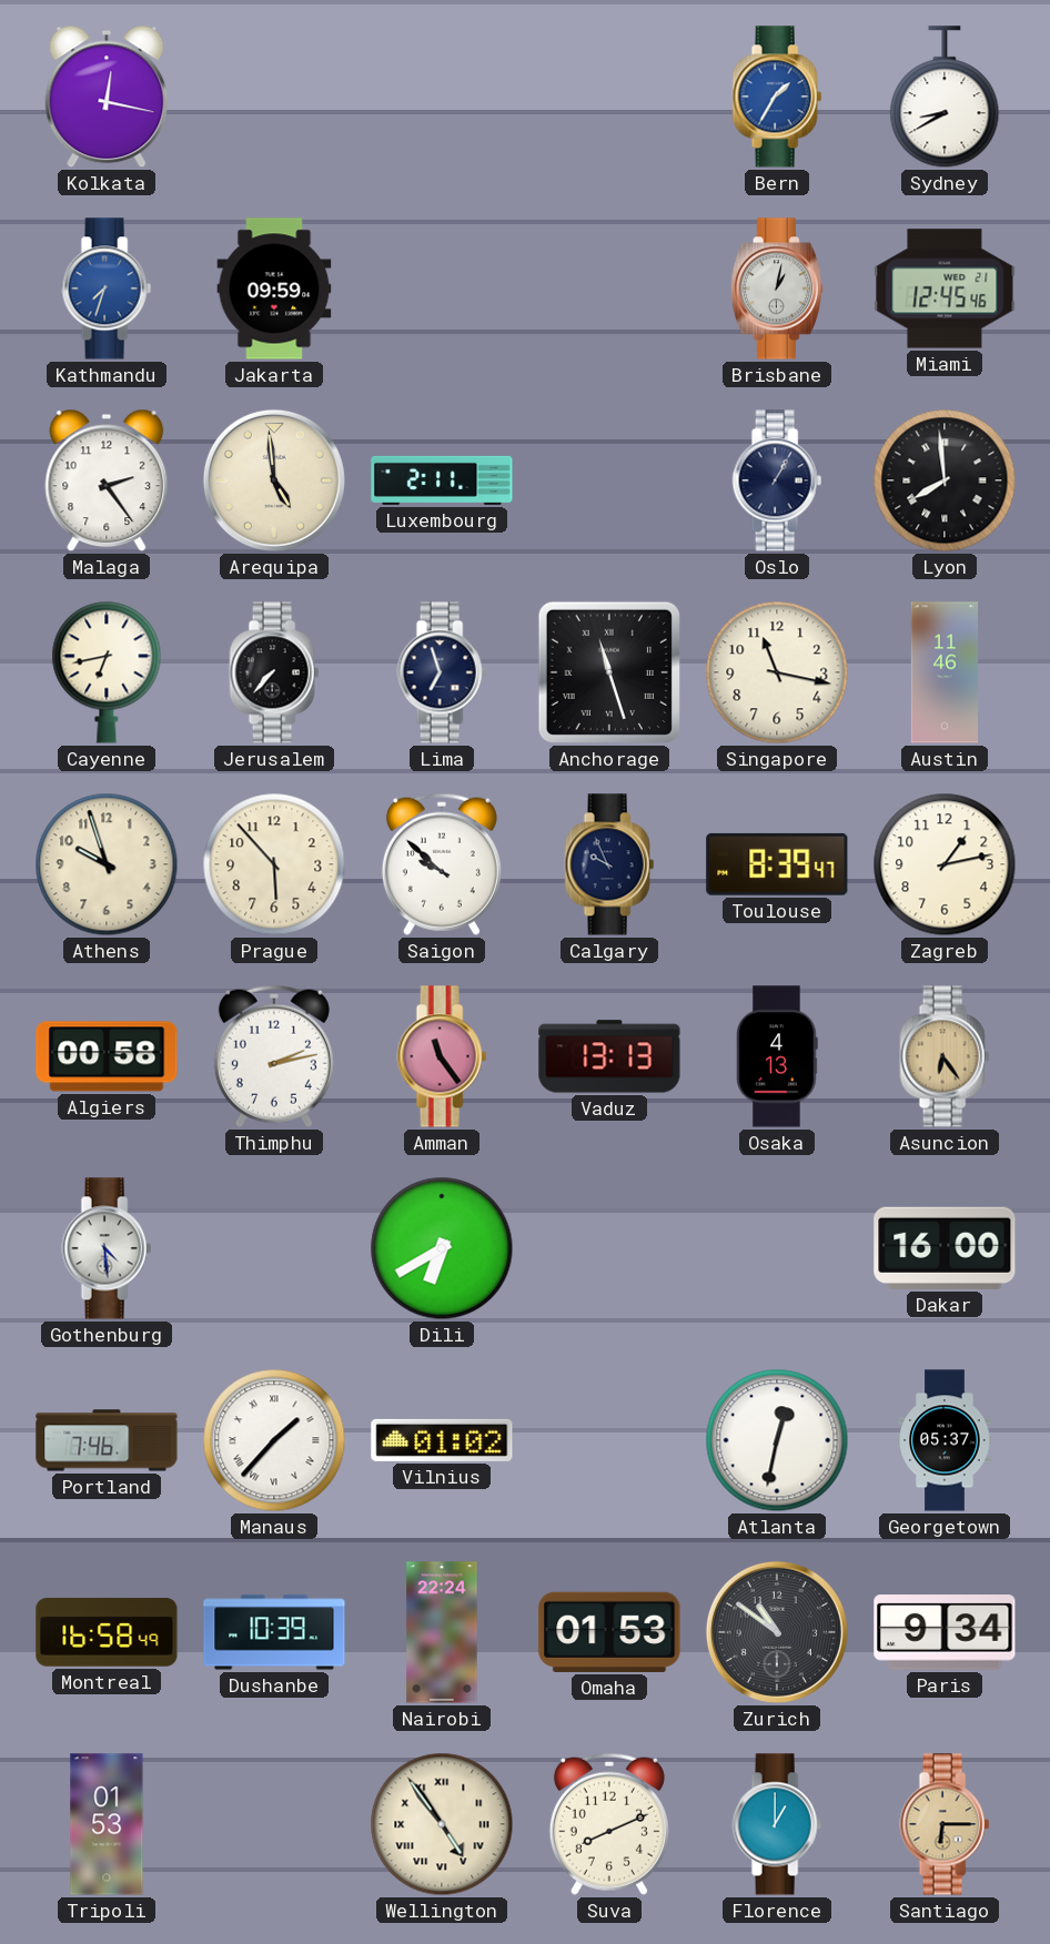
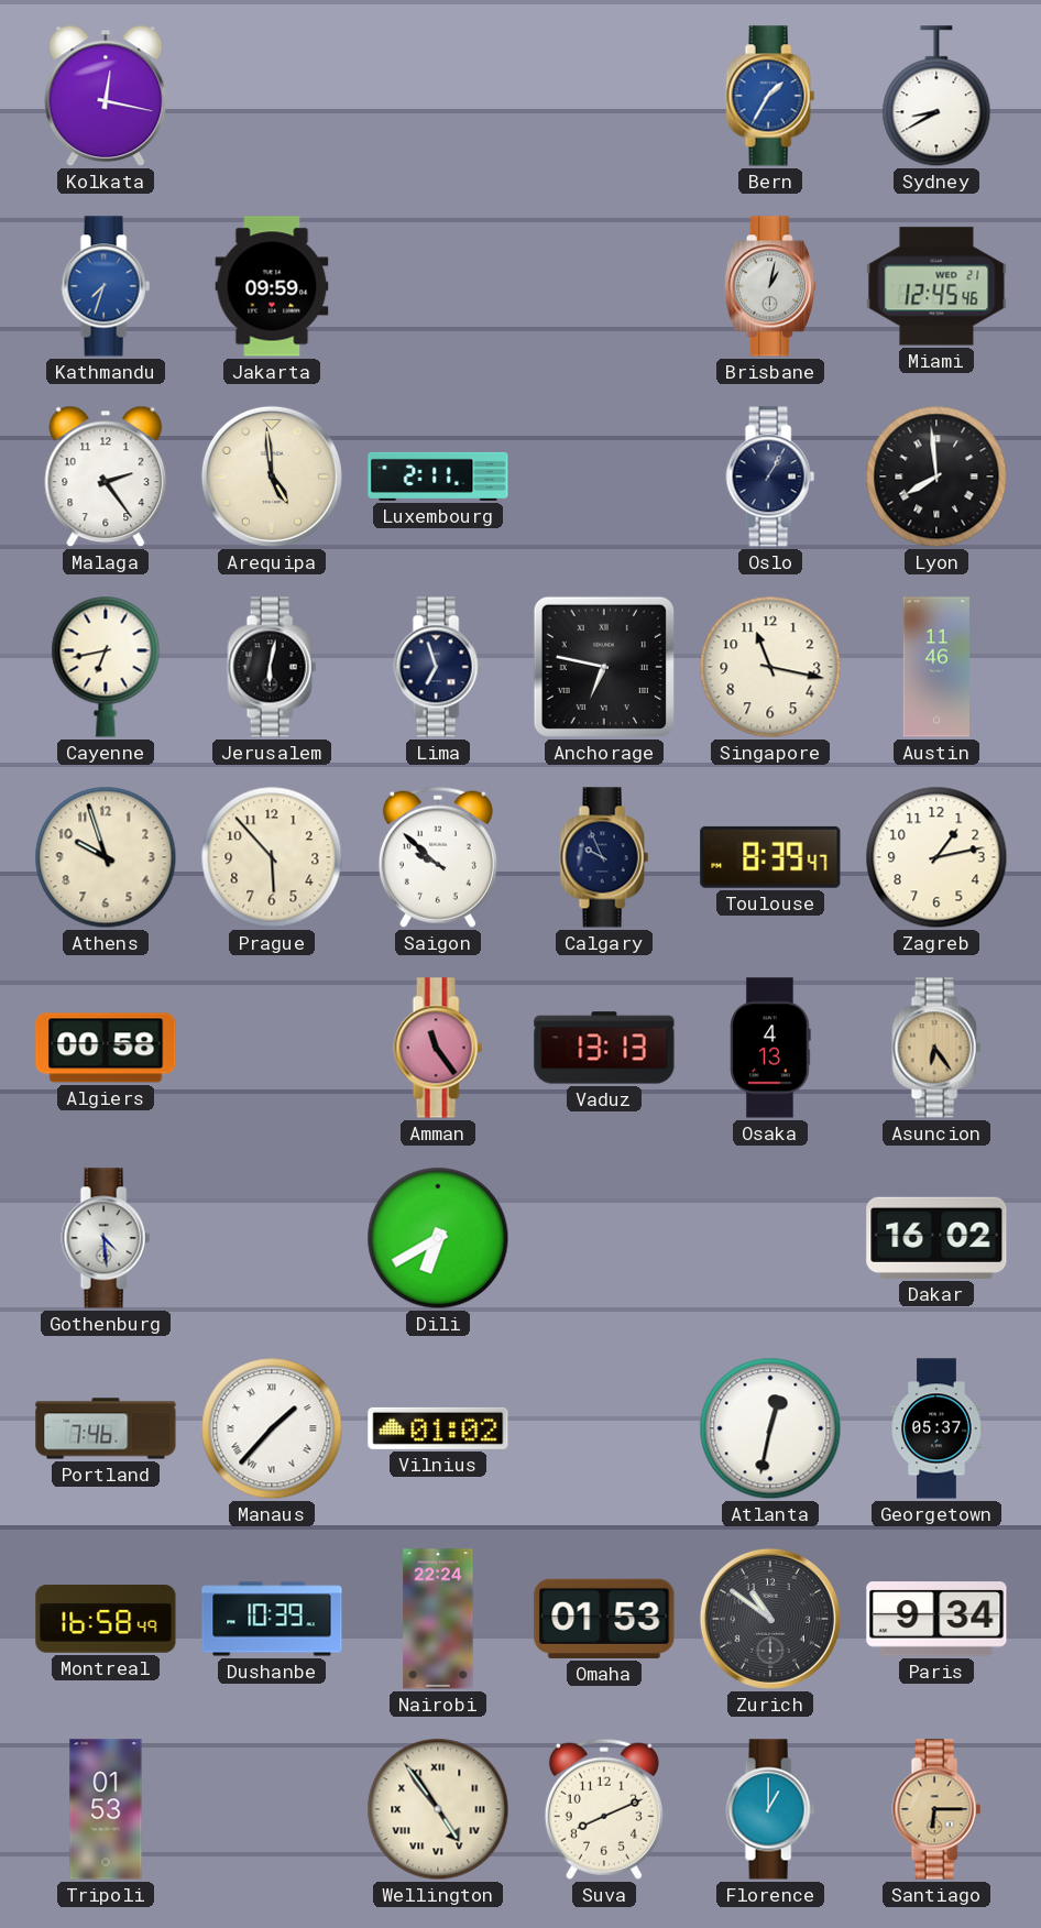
Jerusalem: 7:37 -> 6:02
Anchorage: 11:27 -> 6:47
Thimphu: 2:13 -> none
Dakar: 16:00 -> 16:02
